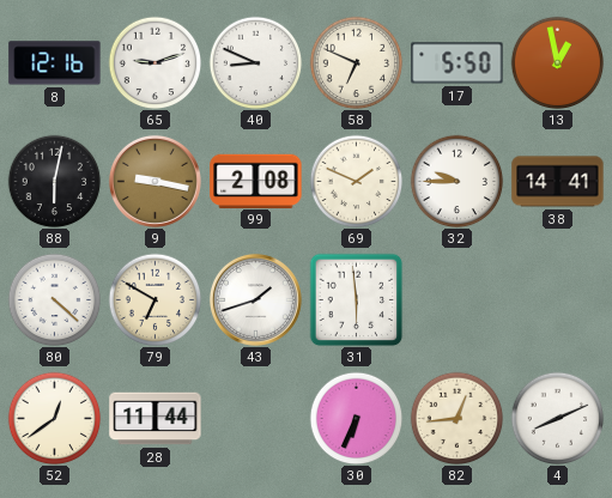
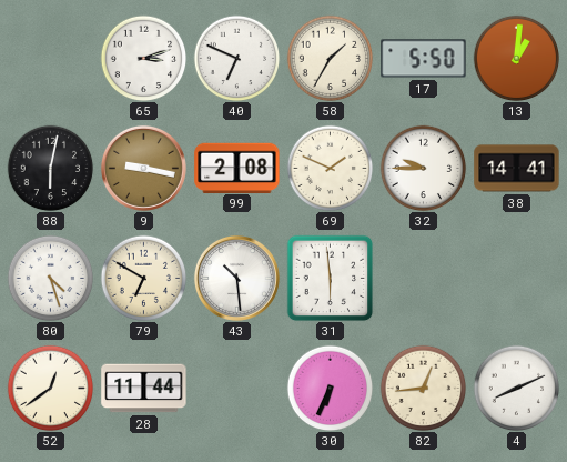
8: 12:16 -> none
65: 9:12 -> 3:12
40: 8:49 -> 6:49
58: 6:49 -> 1:35
13: 12:58 -> 1:01
80: 4:22 -> 4:27
43: 1:42 -> 10:29
